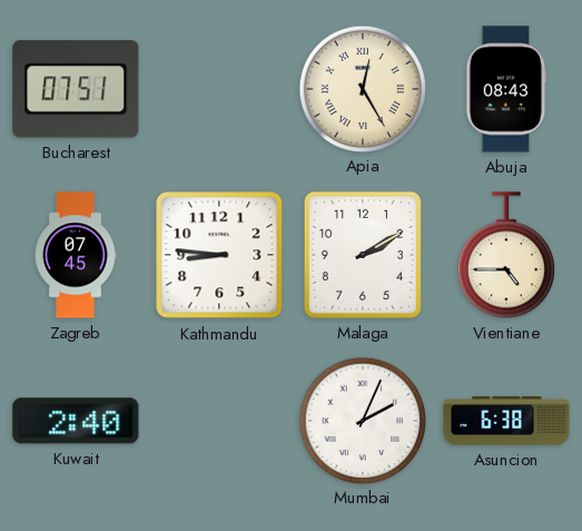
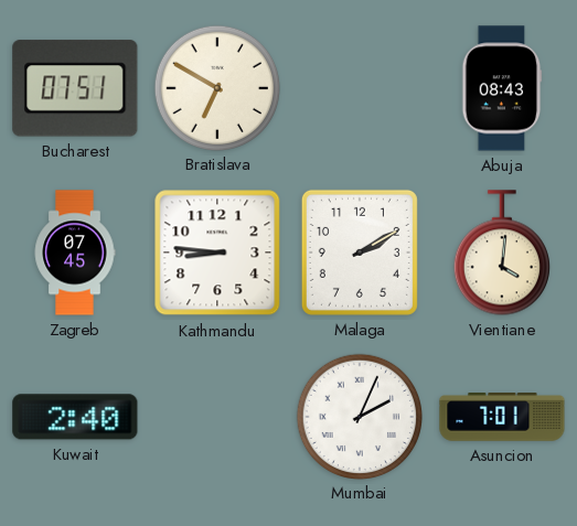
Bratislava: none -> 6:50
Apia: 12:25 -> none
Vientiane: 4:45 -> 4:01
Asuncion: 6:38 -> 7:01
